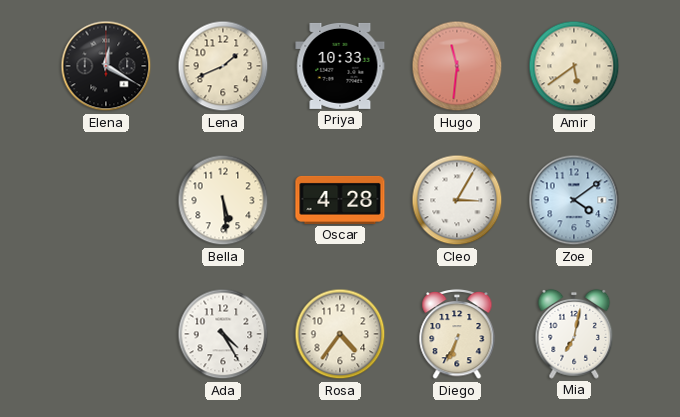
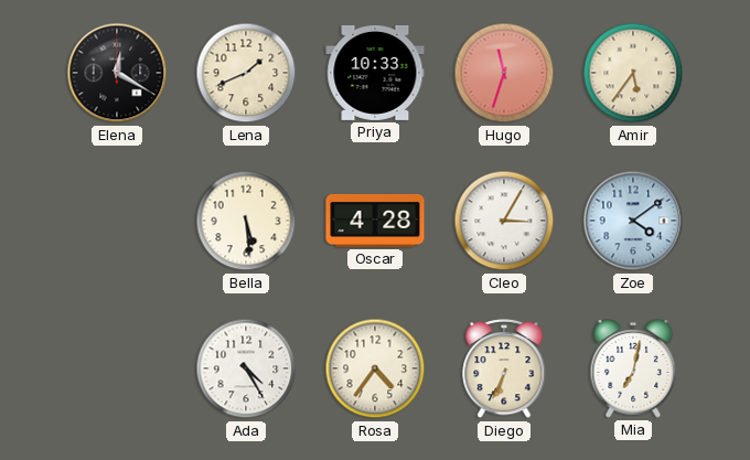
Hugo: 11:31 -> 11:33
Amir: 5:39 -> 5:36
